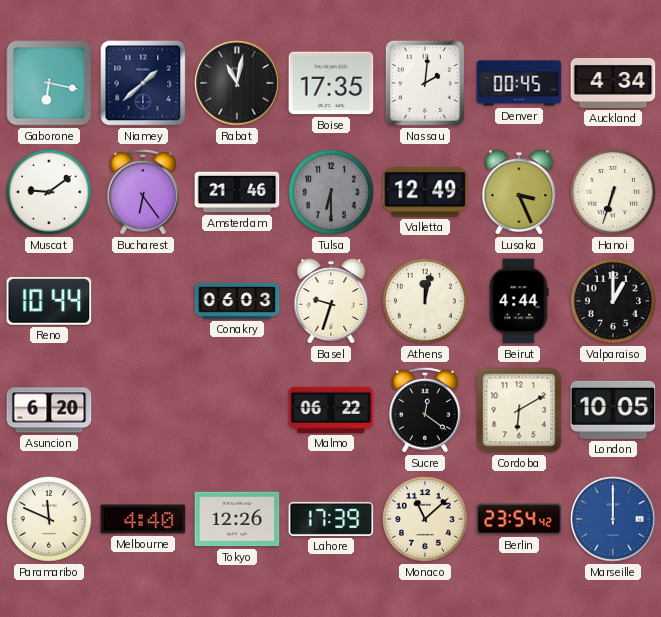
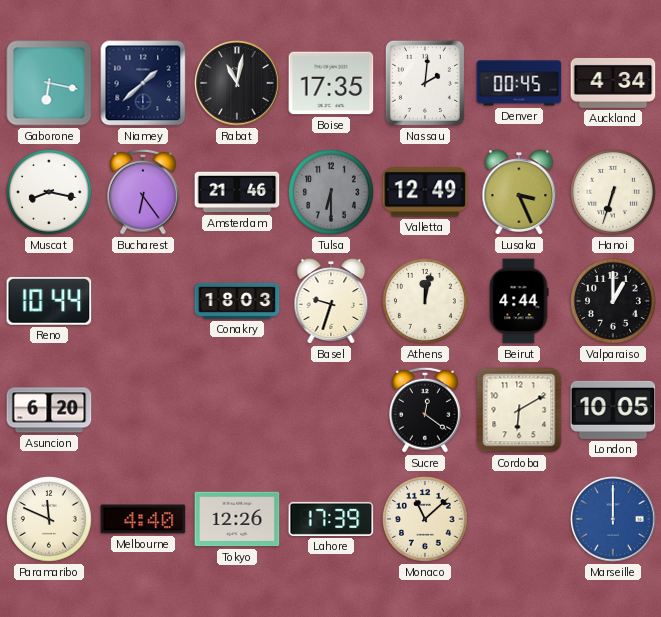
Muscat: 9:09 -> 8:17
Conakry: 06:03 -> 18:03
Malmo: 06:22 -> none
Berlin: 23:54 -> none
